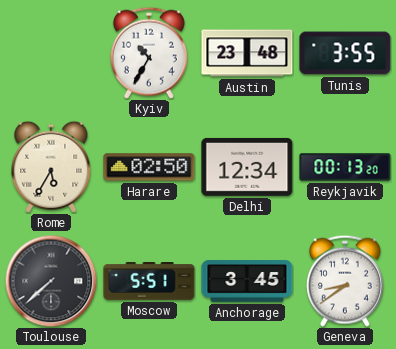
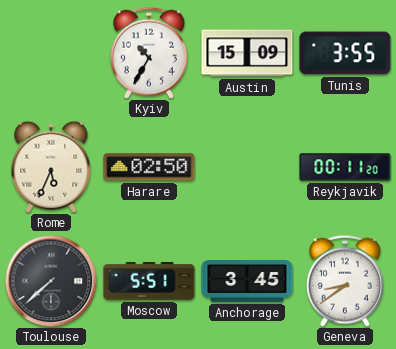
Austin: 23:48 -> 15:09
Rome: 5:35 -> 5:34
Delhi: 12:34 -> none
Reykjavik: 00:13 -> 00:11
